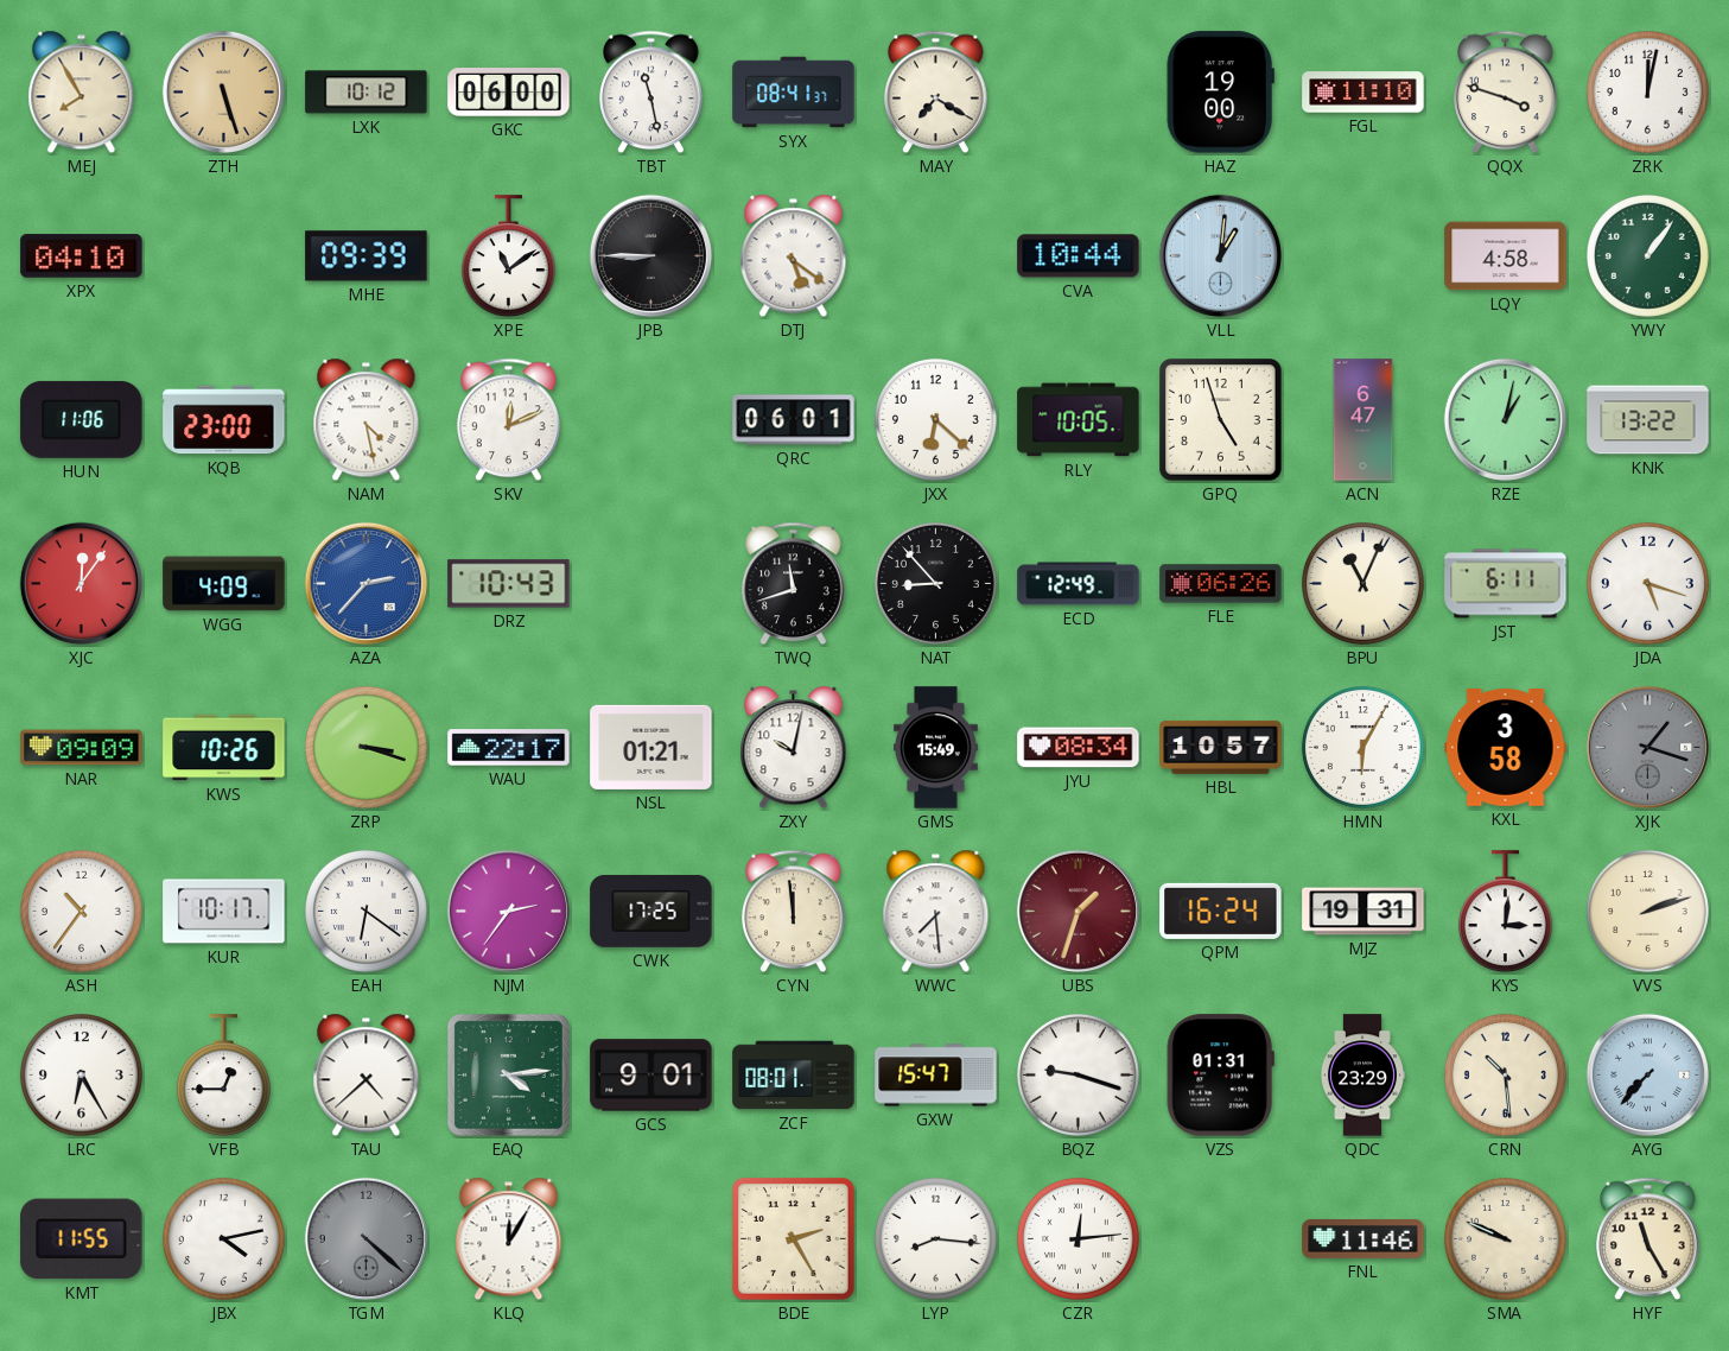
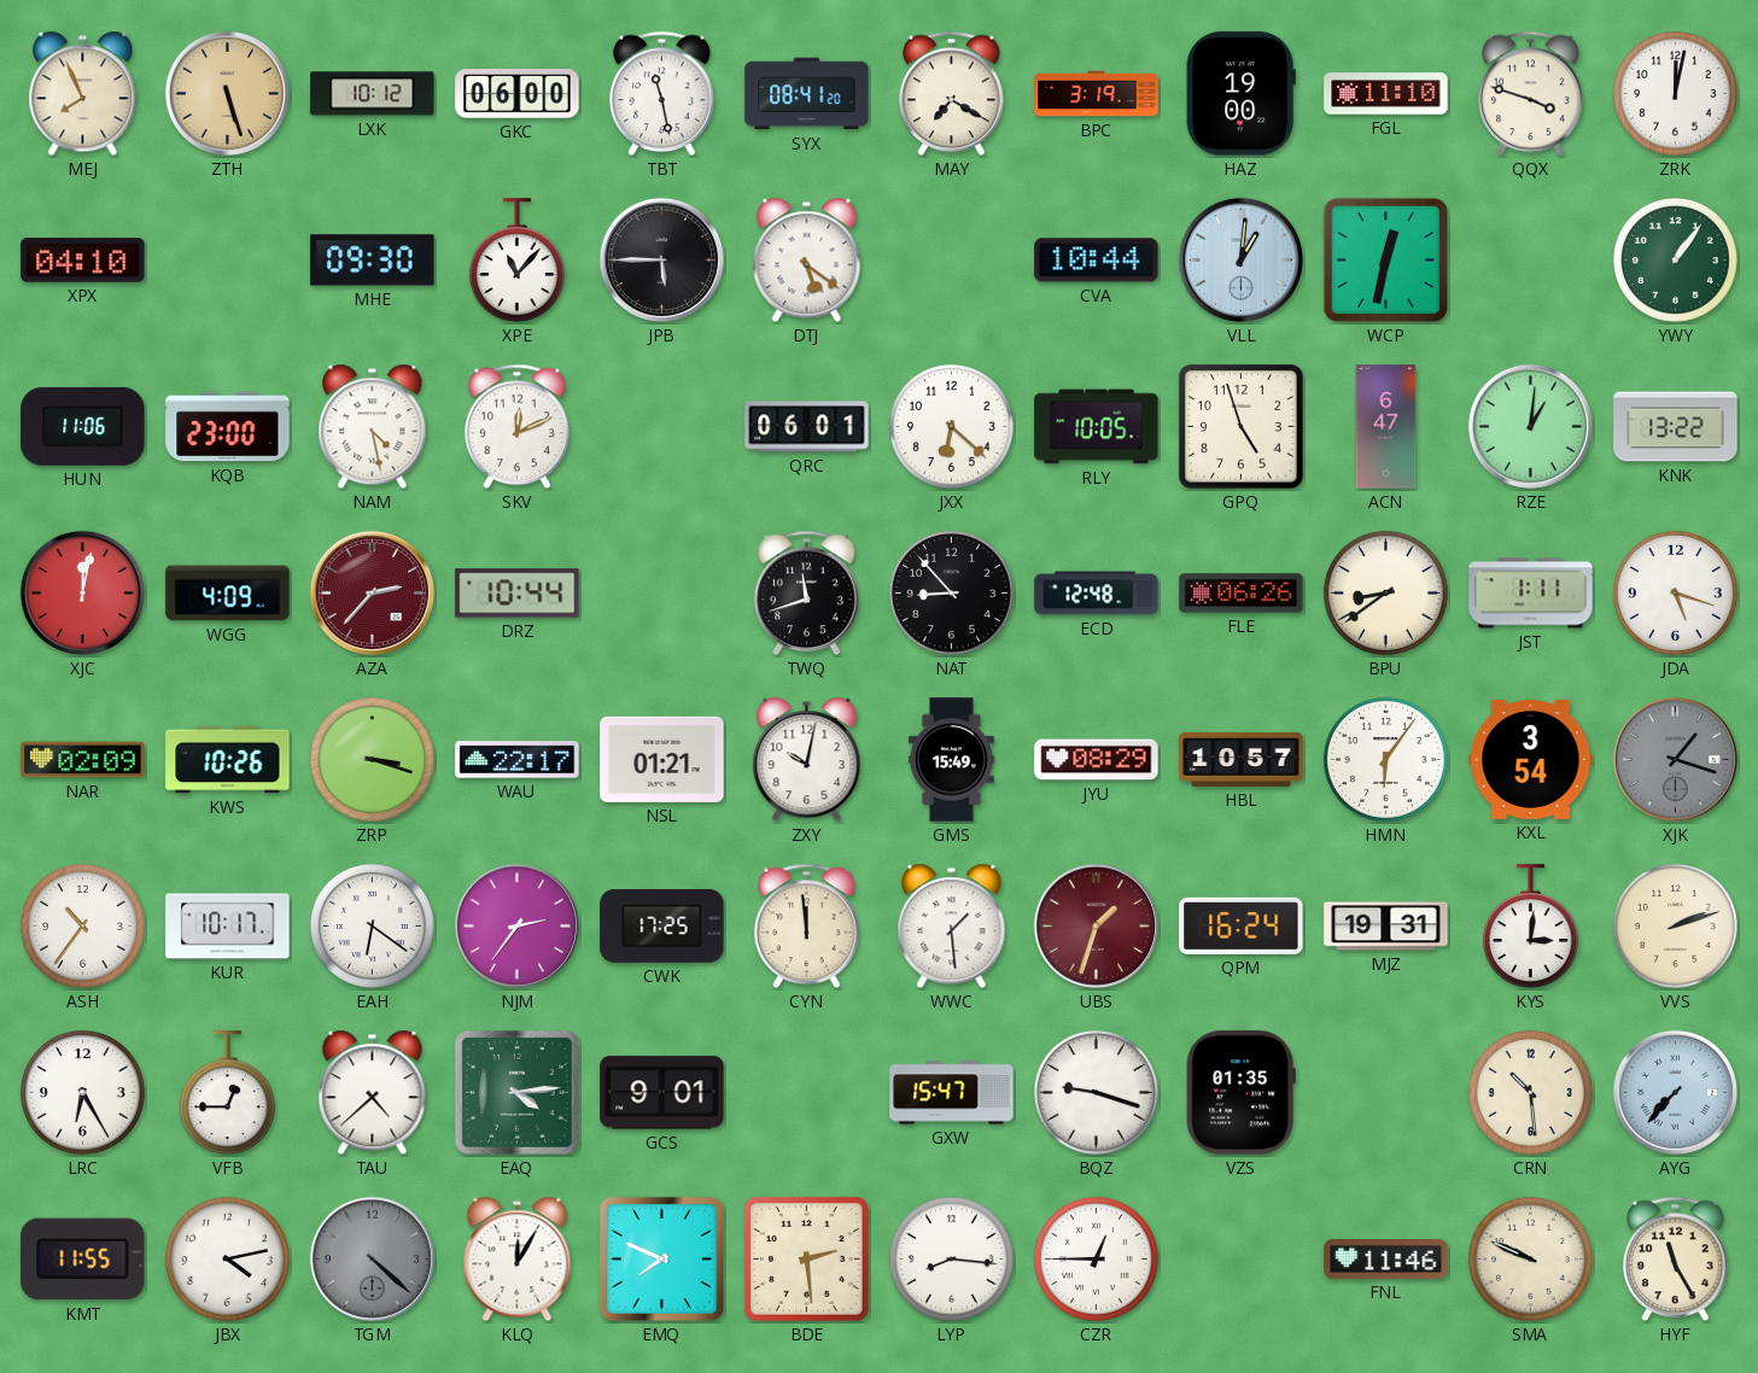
MEJ: 7:55 -> 7:56
SYX: 08:41:37 -> 08:41:20
BPC: none -> 3:19
MHE: 09:39 -> 09:30
XPE: 11:09 -> 11:07
JPB: 8:45 -> 5:45
WCP: none -> 12:32
LQY: 4:58 -> none
RZE: 1:02 -> 1:01
XJC: 12:06 -> 12:02
AZA dial: blue -> burgundy
DRZ: 10:43 -> 10:44
ECD: 12:49 -> 12:48
BPU: 11:04 -> 8:39
JST: 6:11 -> 1:11
NAR: 09:09 -> 02:09
JYU: 08:34 -> 08:29
HMN: 6:05 -> 6:06
KXL: 3:58 -> 3:54
WWC: 7:29 -> 1:29
ZCF: 08:01 -> none
VZS: 01:31 -> 01:35
QDC: 23:29 -> none
EMQ: none -> 7:49
BDE: 2:25 -> 2:29
CZR: 12:14 -> 12:45
